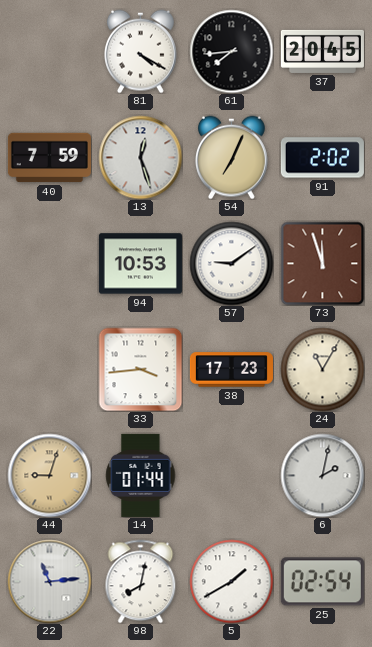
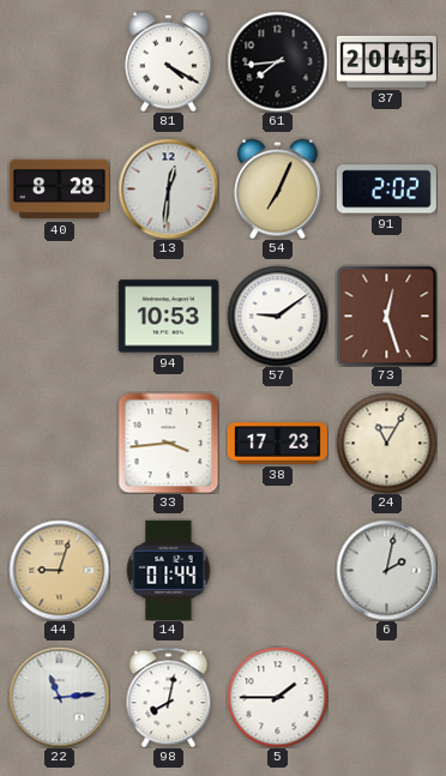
40: 7:59 -> 8:28
13: 12:27 -> 12:31
73: 11:57 -> 12:27
5: 1:40 -> 1:45
25: 02:54 -> none
